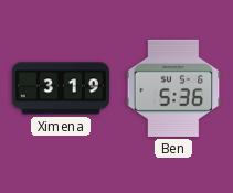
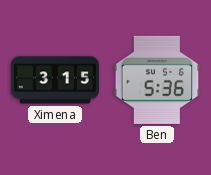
Ximena: 3:19 -> 3:15
